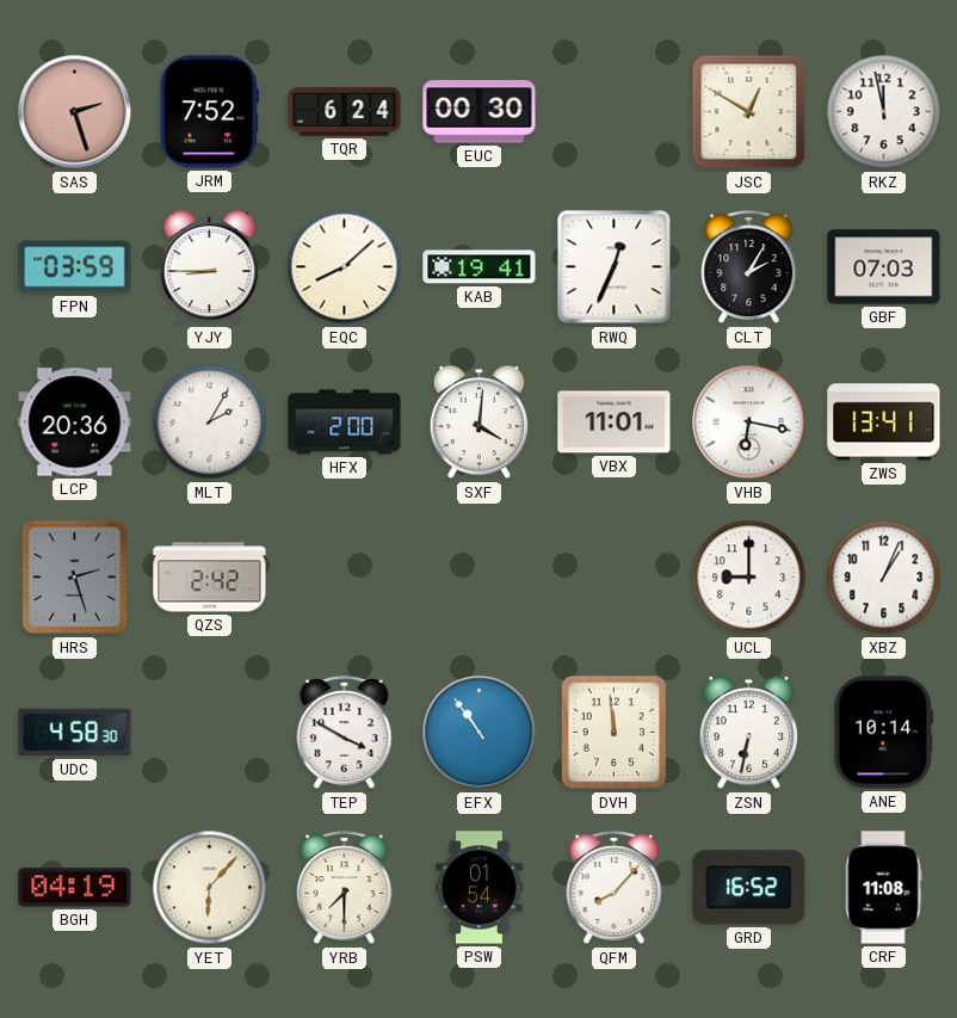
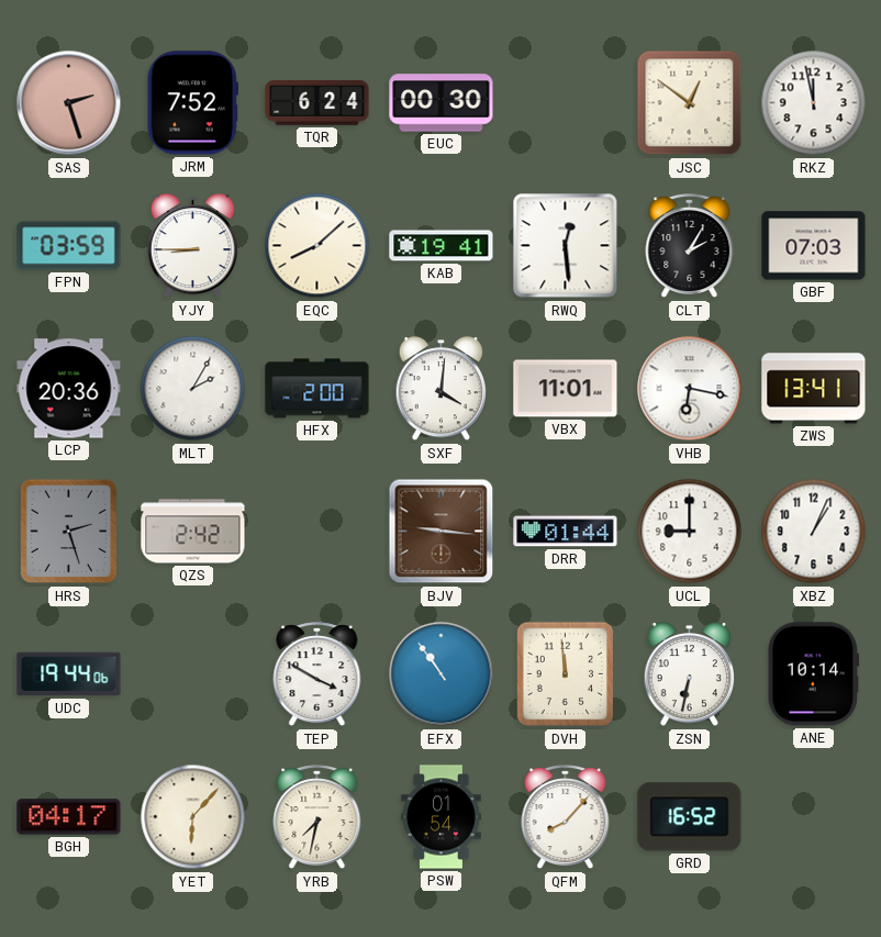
JSC: 12:50 -> 12:51
RWQ: 12:34 -> 12:29
BJV: none -> 9:16
DRR: none -> 01:44
UDC: 4:58 -> 19:44
BGH: 04:19 -> 04:17
YRB: 7:30 -> 7:32
CRF: 11:08 -> none
